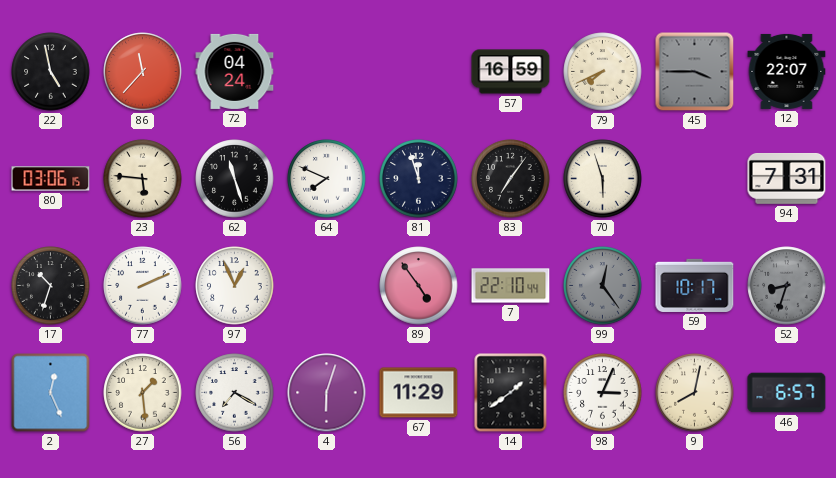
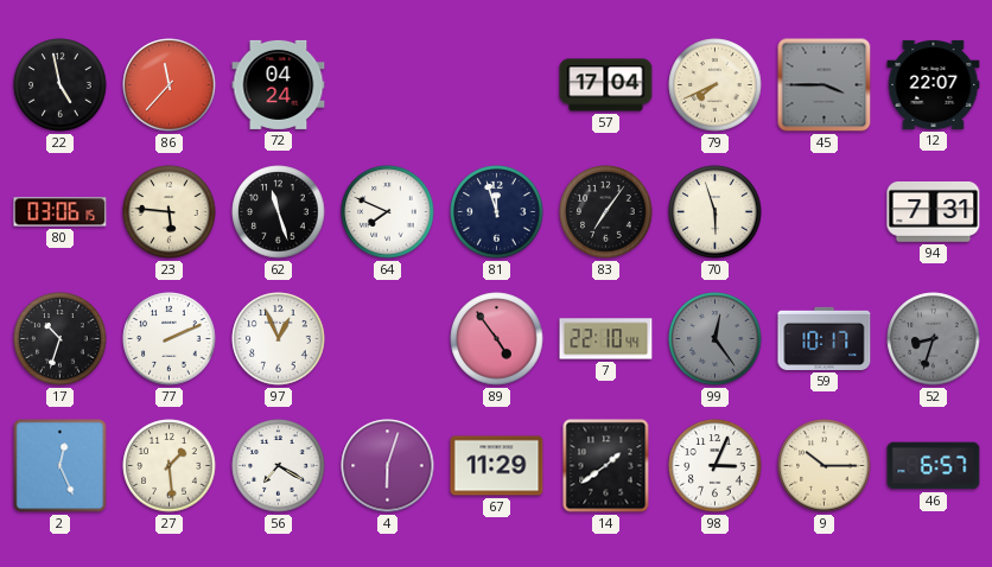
57: 16:59 -> 17:04
9: 8:02 -> 10:15
